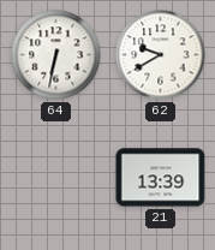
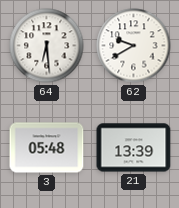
64: 6:32 -> 6:29
3: none -> 05:48
